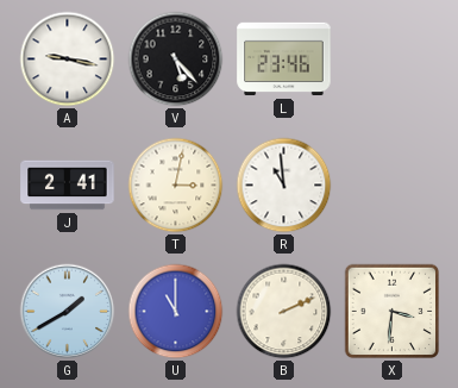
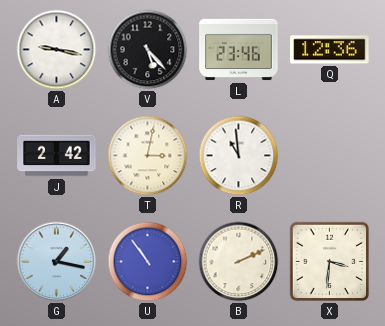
Q: none -> 12:36
J: 2:41 -> 2:42
G: 1:40 -> 1:17
U: 11:00 -> 10:54
